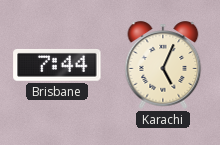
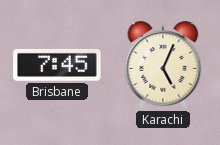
Brisbane: 7:44 -> 7:45
